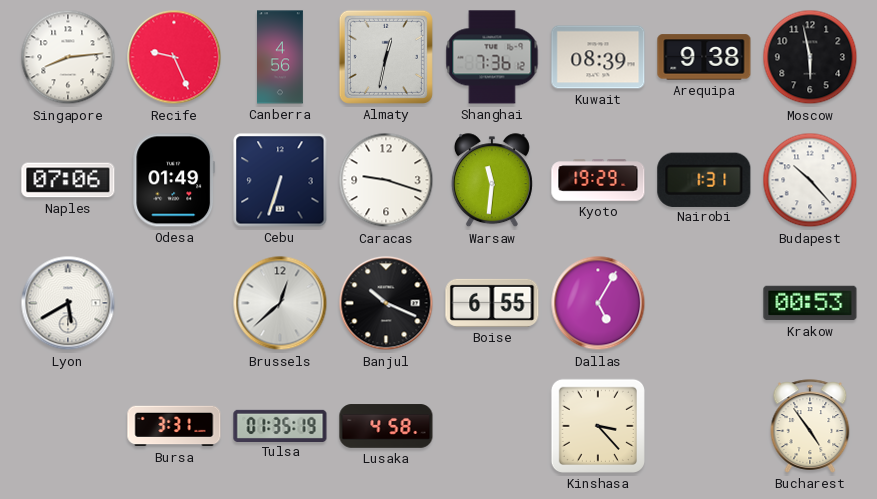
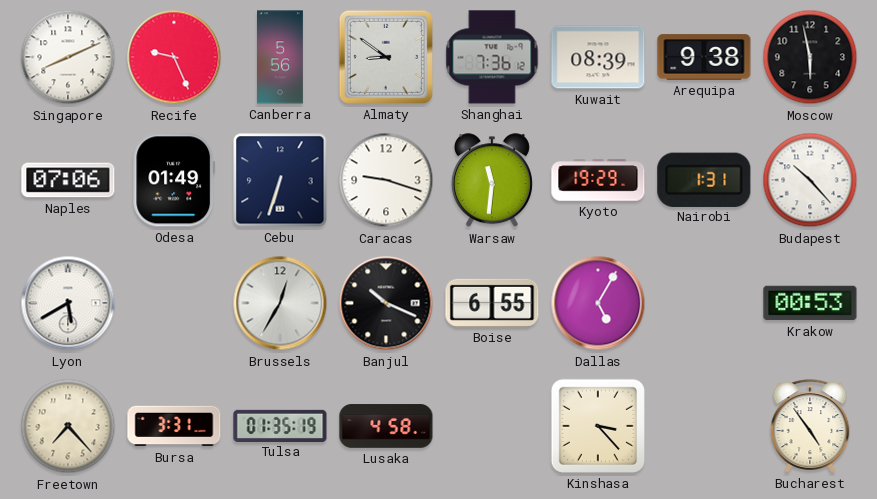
Singapore: 8:14 -> 8:11
Canberra: 4:56 -> 5:56
Almaty: 12:32 -> 8:51
Brussels: 12:38 -> 12:35
Freetown: none -> 7:23
